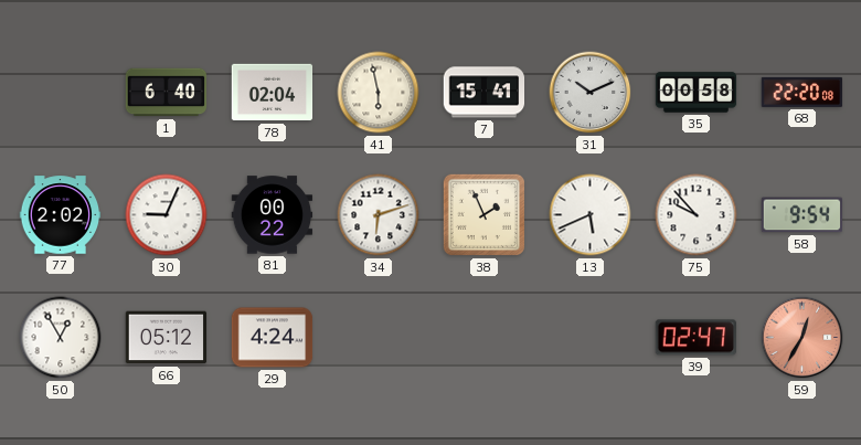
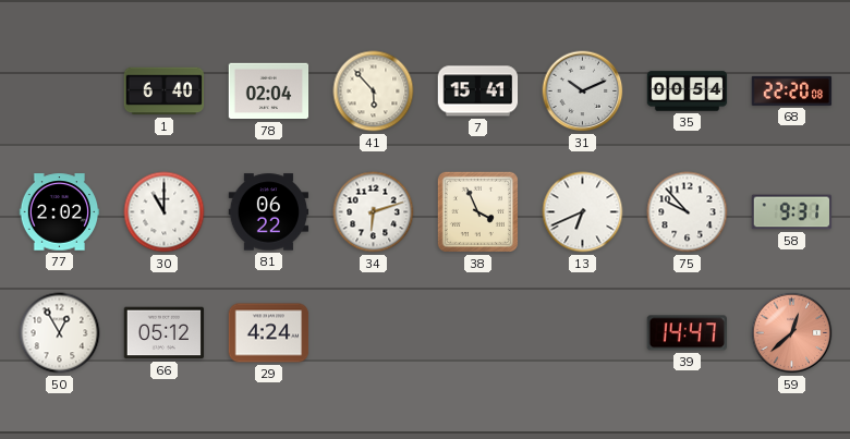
41: 5:58 -> 5:53
35: 00:58 -> 00:54
30: 9:04 -> 11:00
81: 00:22 -> 06:22
38: 1:56 -> 3:56
13: 5:41 -> 6:41
58: 9:54 -> 9:31
39: 02:47 -> 14:47
59: 12:35 -> 12:38
